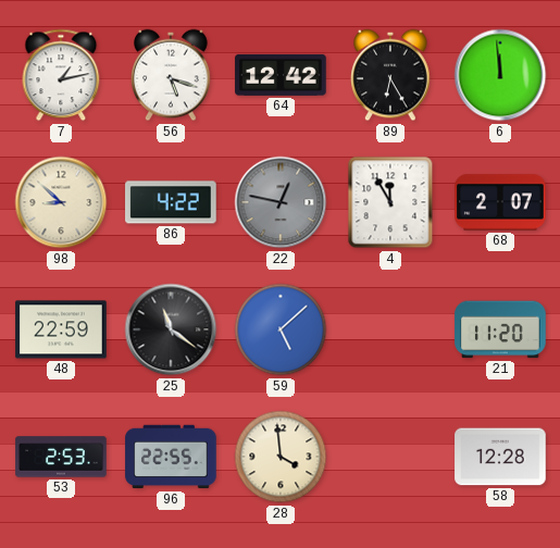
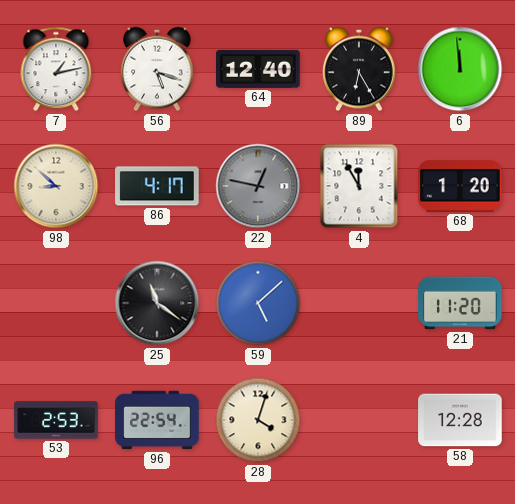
64: 12:42 -> 12:40
86: 4:22 -> 4:17
68: 2:07 -> 1:20
48: 22:59 -> none
96: 22:55 -> 22:54
28: 3:59 -> 4:03
